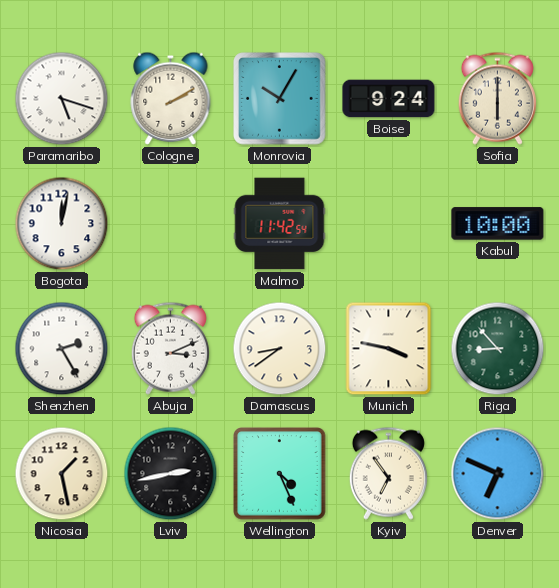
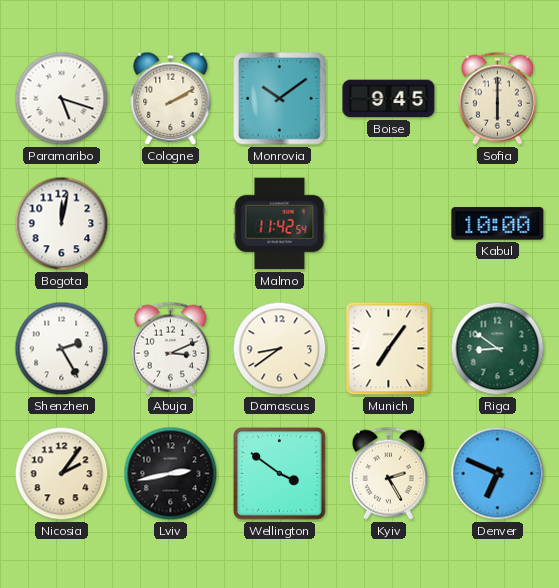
Monrovia: 10:05 -> 10:09
Boise: 9:24 -> 9:45
Munich: 3:47 -> 7:06
Riga: 8:53 -> 8:51
Nicosia: 1:28 -> 2:06
Wellington: 4:26 -> 3:51
Kyiv: 6:54 -> 2:25
